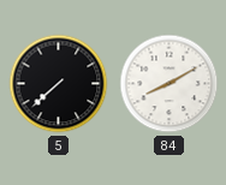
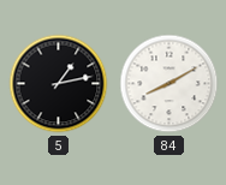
5: 7:38 -> 1:13
